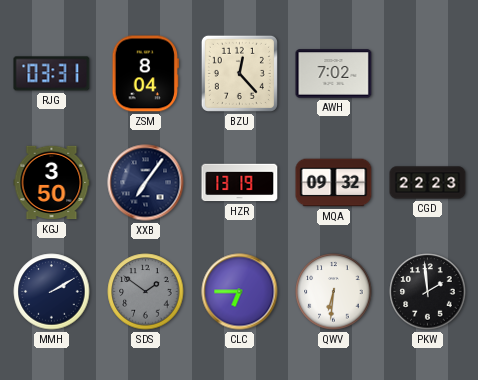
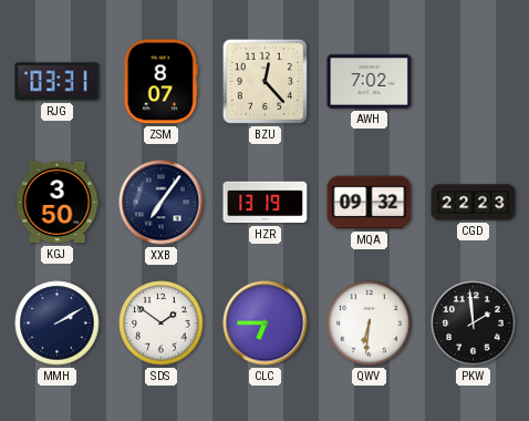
ZSM: 8:04 -> 8:07
SDS dial: grey -> white
